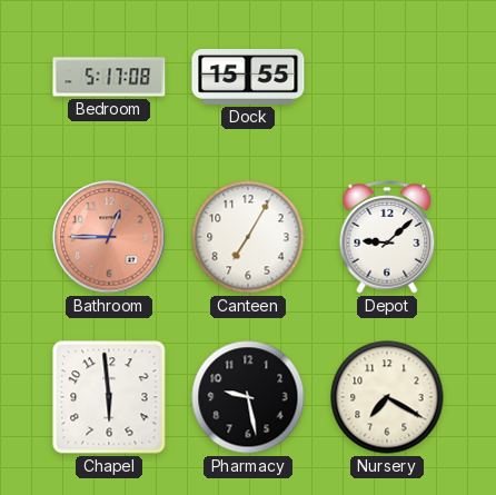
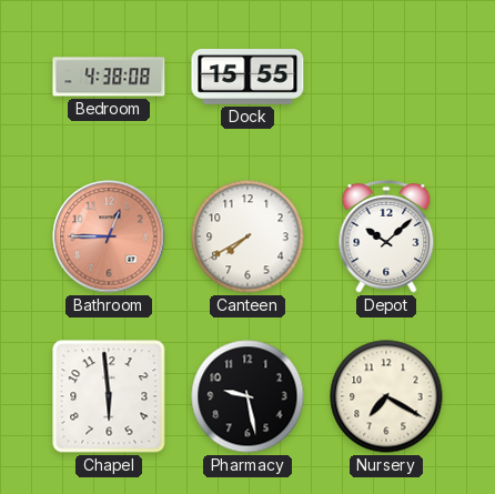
Bedroom: 5:17 -> 4:38
Canteen: 7:05 -> 7:40
Depot: 9:08 -> 10:08
